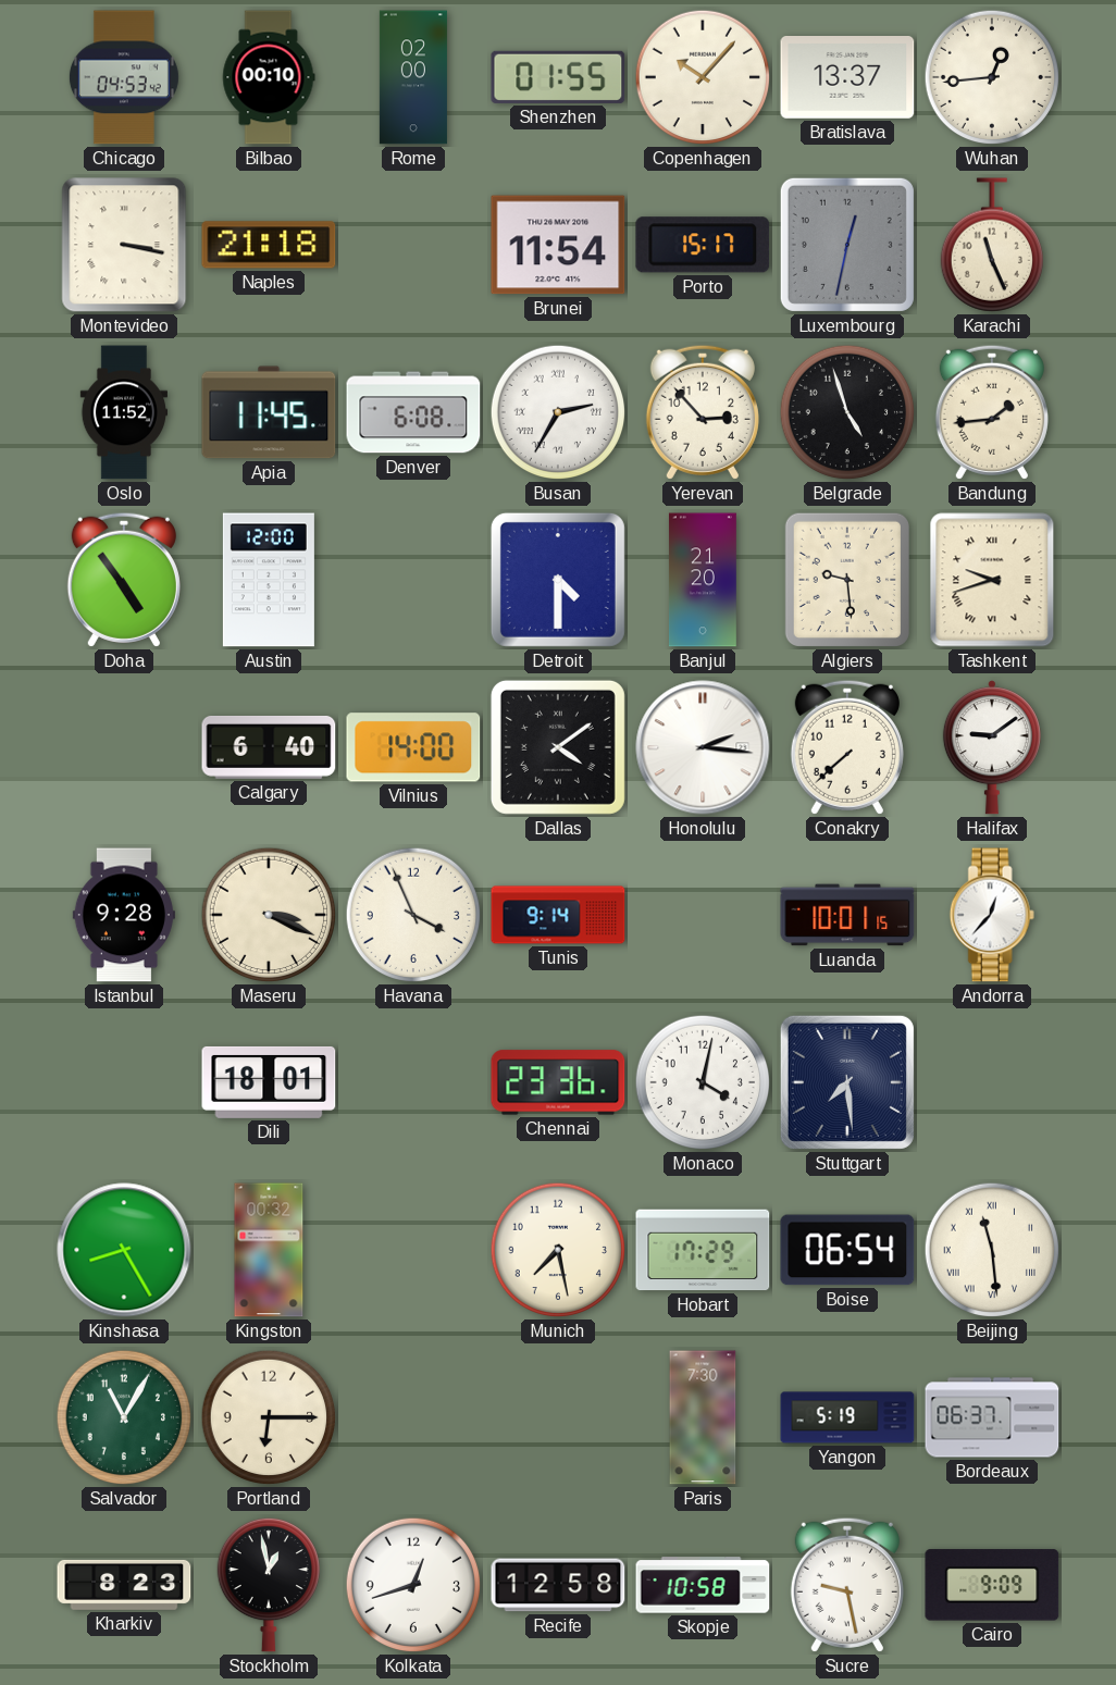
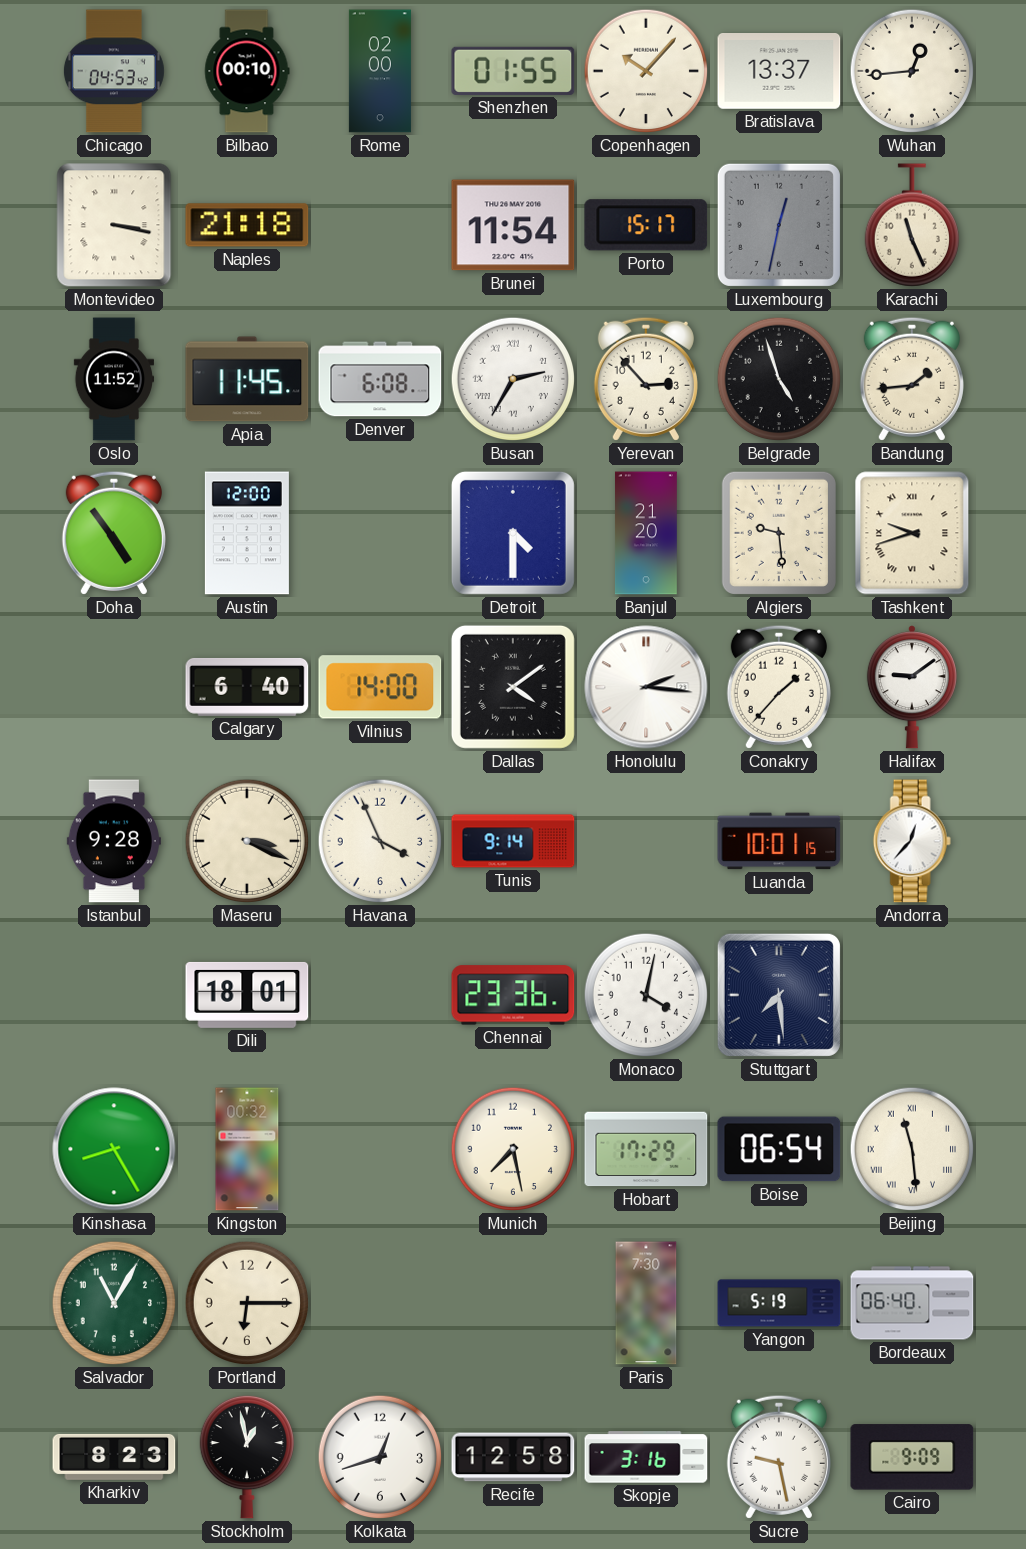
Conakry: 7:38 -> 1:37
Bordeaux: 06:37 -> 06:40
Skopje: 10:58 -> 3:16
